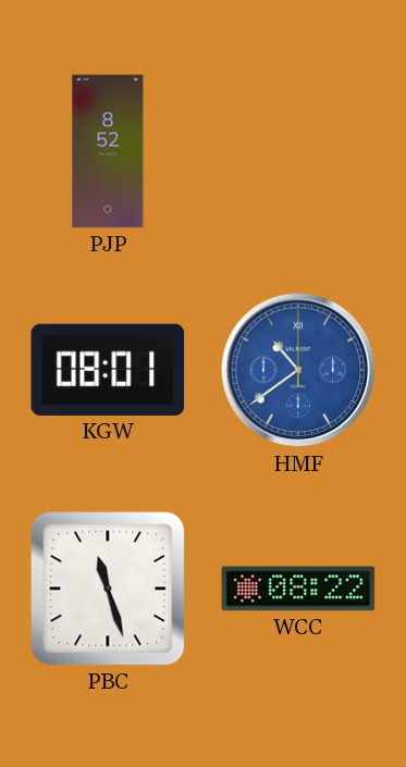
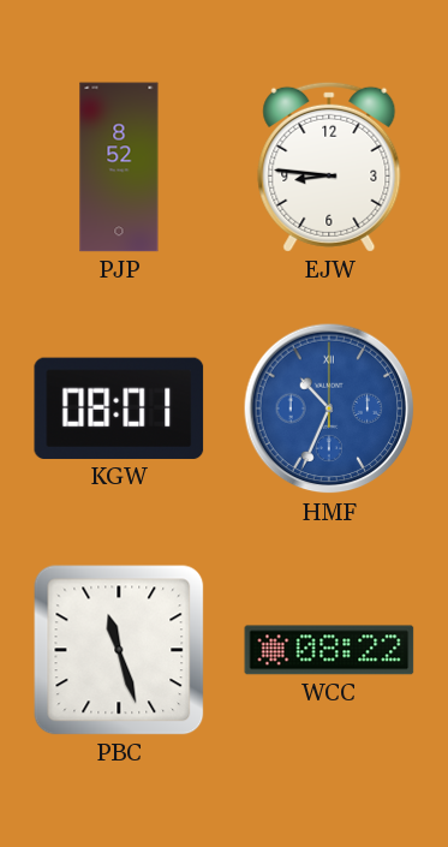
EJW: none -> 8:46
HMF: 10:39 -> 10:34
